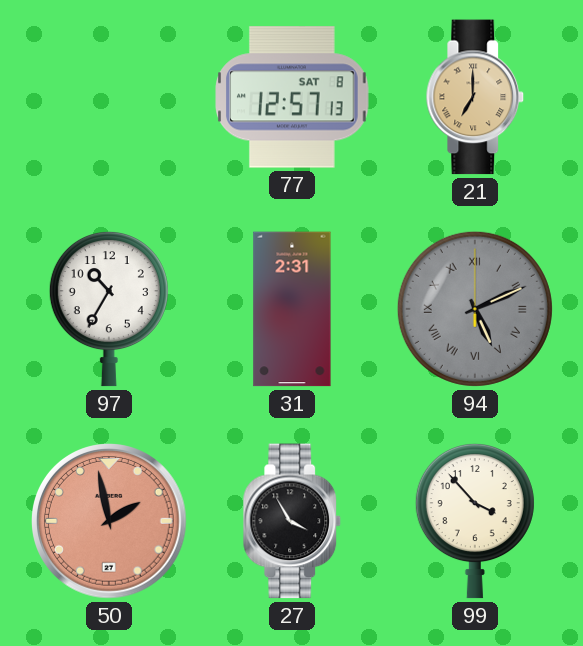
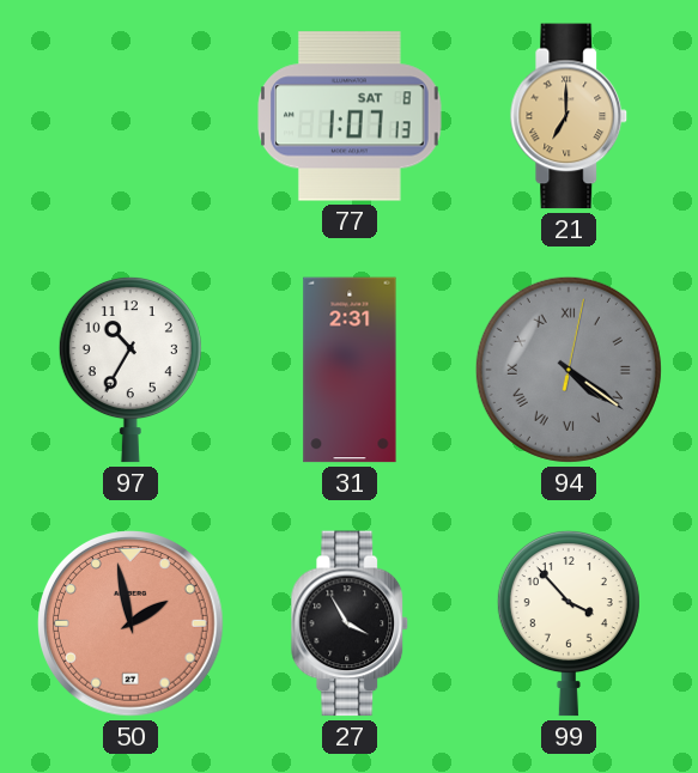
77: 12:57 -> 1:07
94: 5:11 -> 4:21
